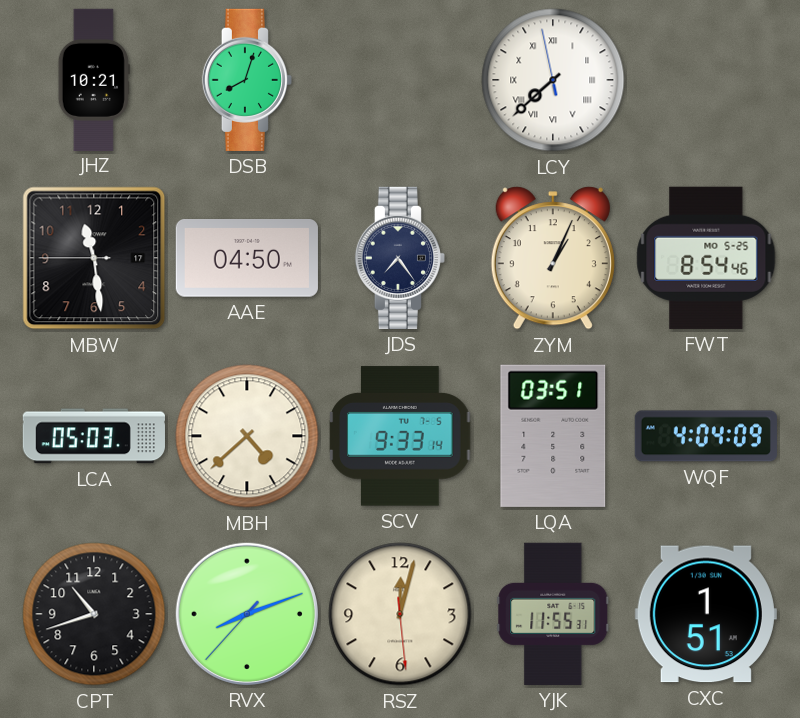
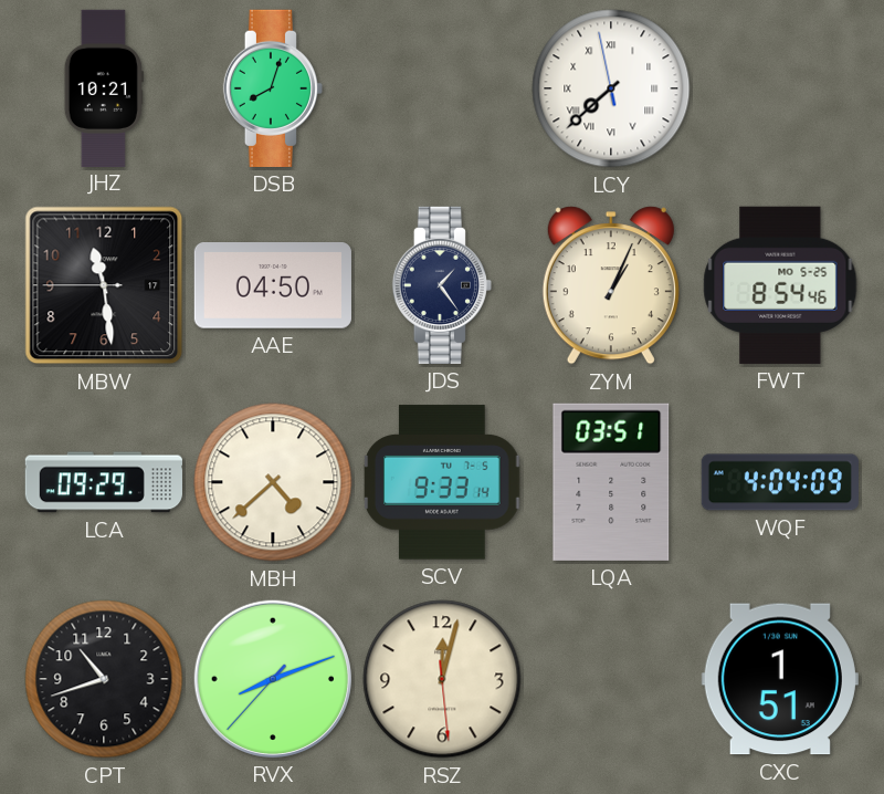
JDS: 7:24 -> 1:24
LCA: 05:03 -> 09:29
YJK: 11:55 -> none
